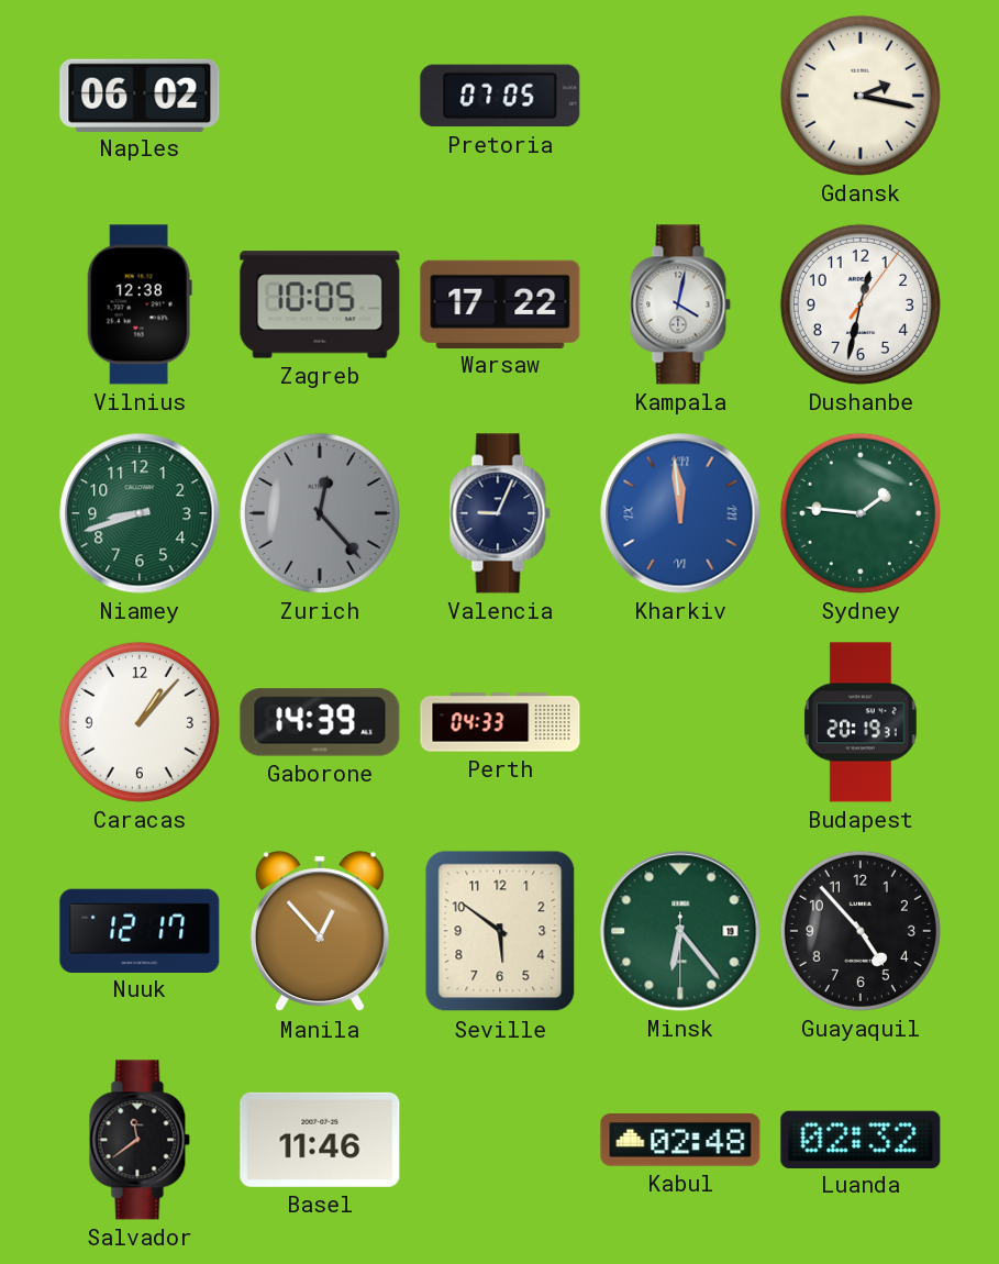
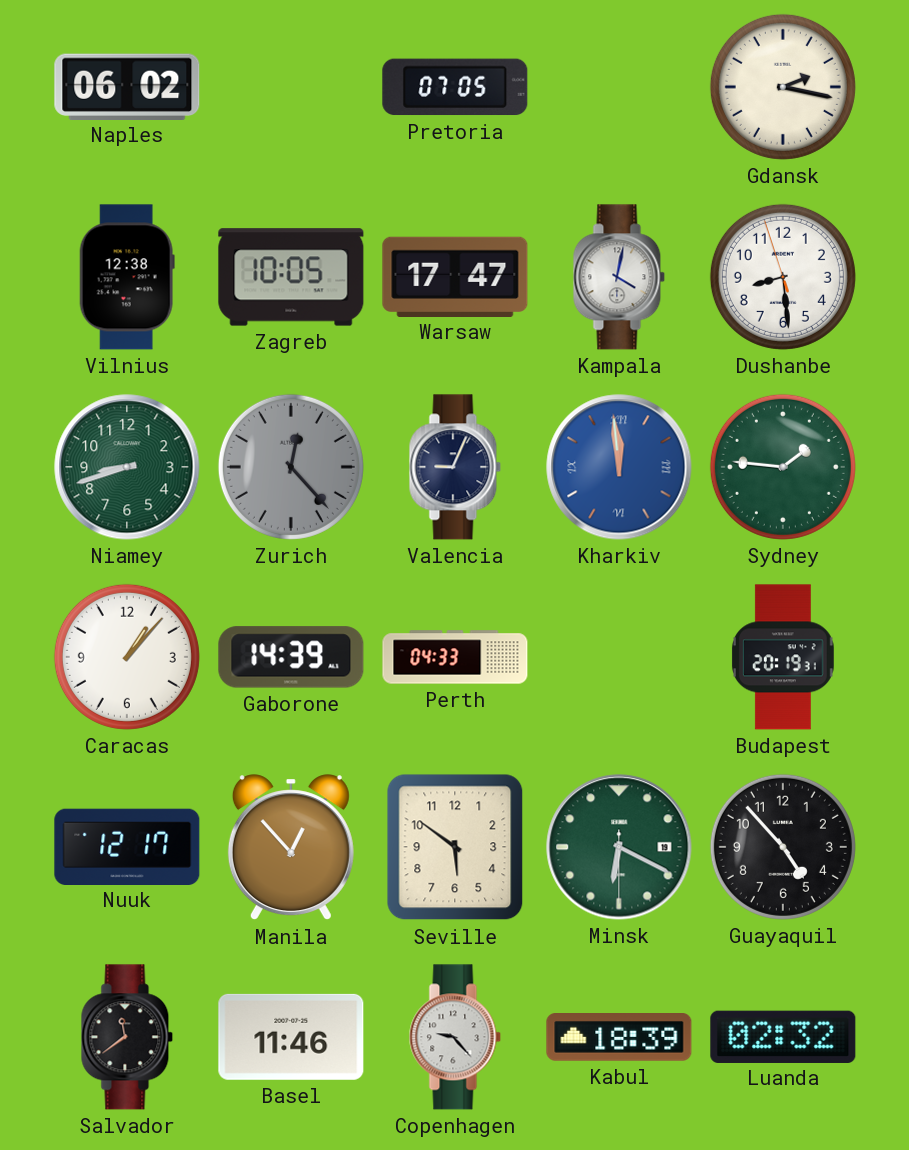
Warsaw: 17:22 -> 17:47
Dushanbe: 12:32 -> 8:28
Minsk: 6:23 -> 6:19
Copenhagen: none -> 9:23
Kabul: 02:48 -> 18:39
